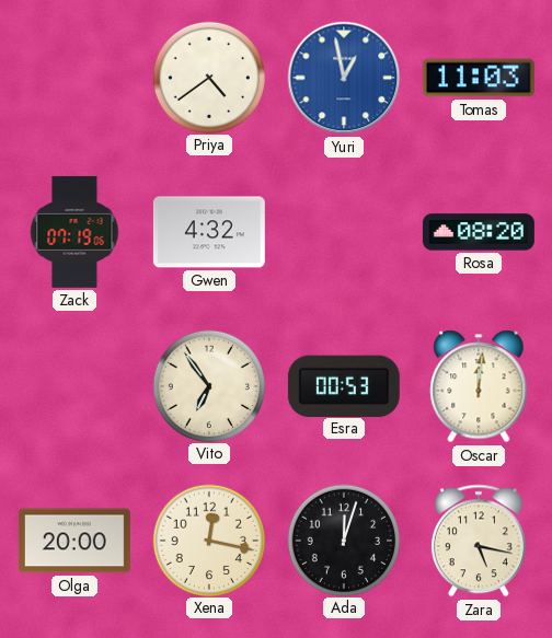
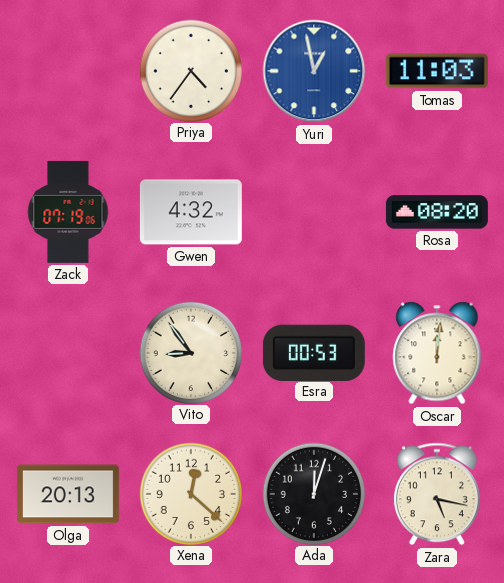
Priya: 4:39 -> 4:36
Vito: 6:54 -> 8:54
Olga: 20:00 -> 20:13
Xena: 12:17 -> 12:22
